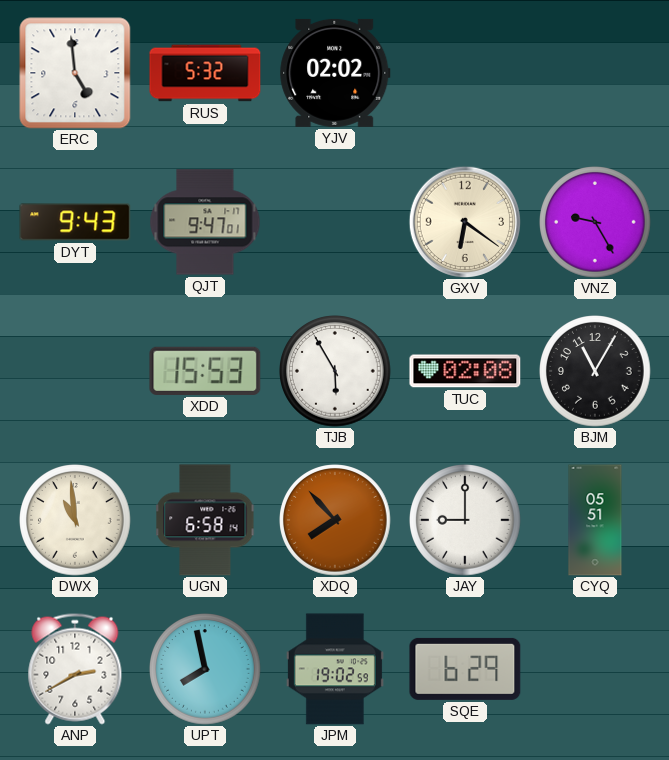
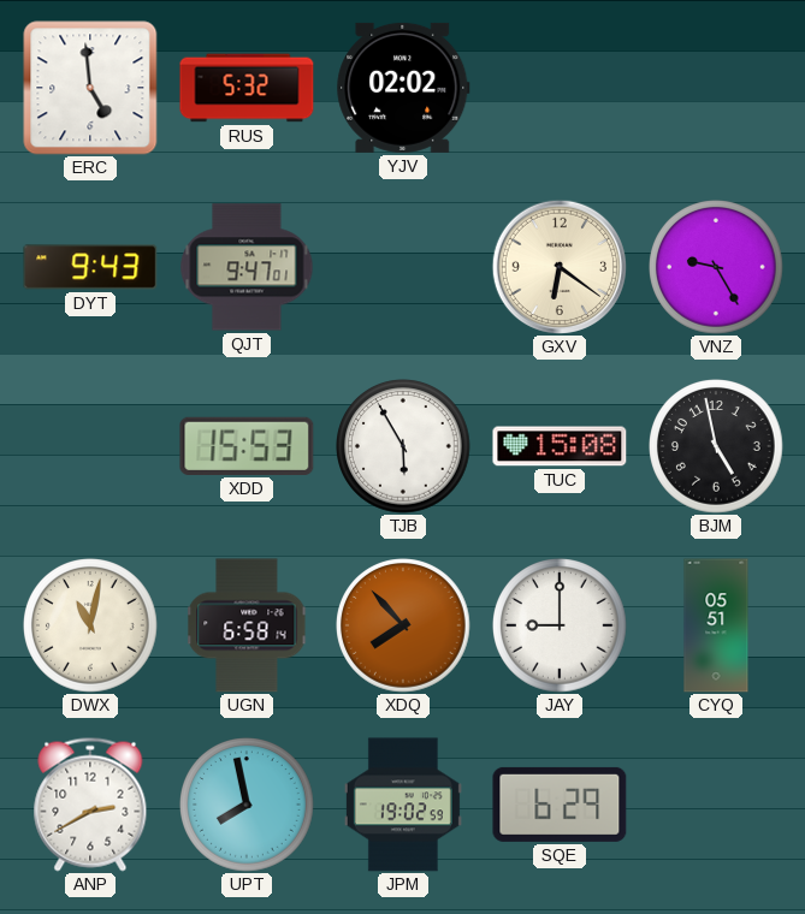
TUC: 02:08 -> 15:08
BJM: 11:05 -> 4:58
DWX: 10:59 -> 11:02
